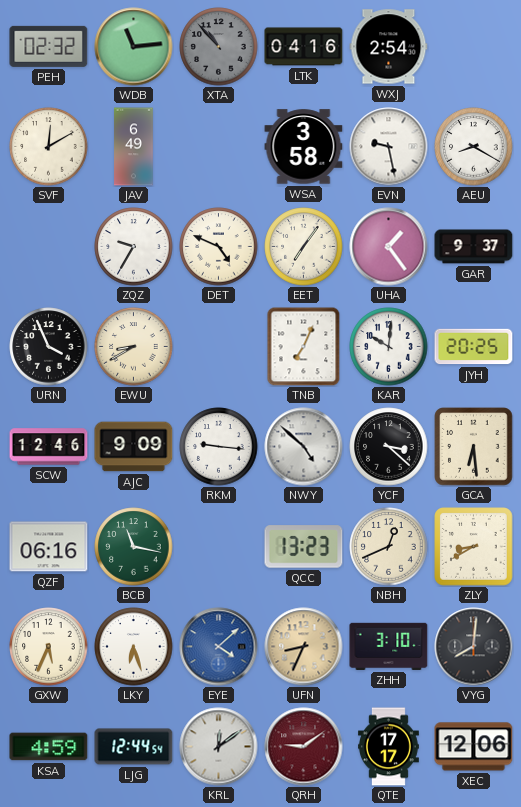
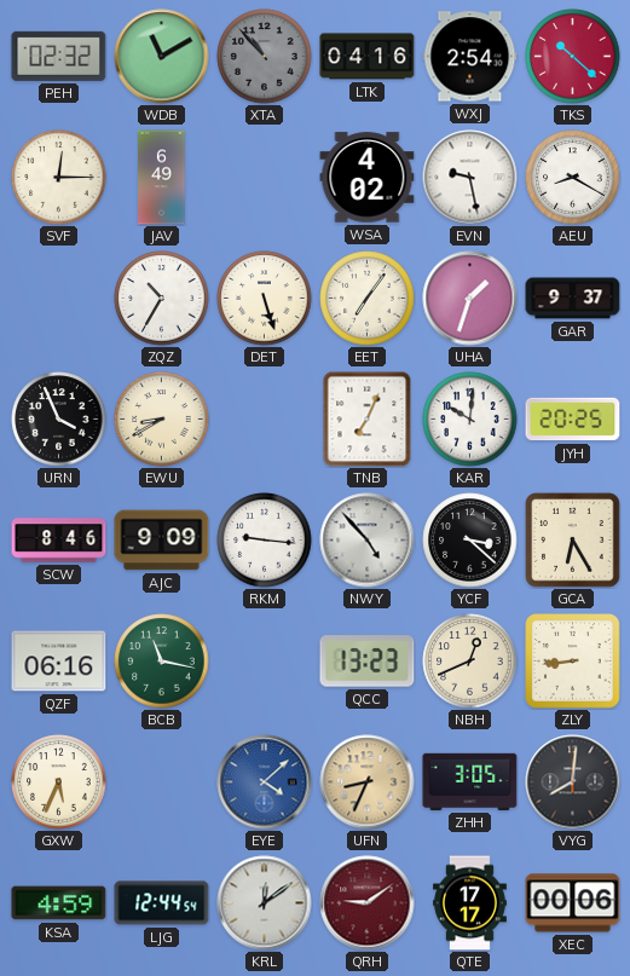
WDB: 11:14 -> 11:10
TKS: none -> 10:22
SVF: 12:10 -> 12:15
WSA: 3:58 -> 4:02
ZQZ: 9:35 -> 10:35
DET: 4:49 -> 5:27
UHA: 1:24 -> 1:33
SCW: 12:46 -> 8:46
NWY: 4:52 -> 4:53
GCA: 6:29 -> 6:25
ZLY: 8:40 -> 8:44
LKY: 6:27 -> none
ZHH: 3:10 -> 3:05
XEC: 12:06 -> 00:06
